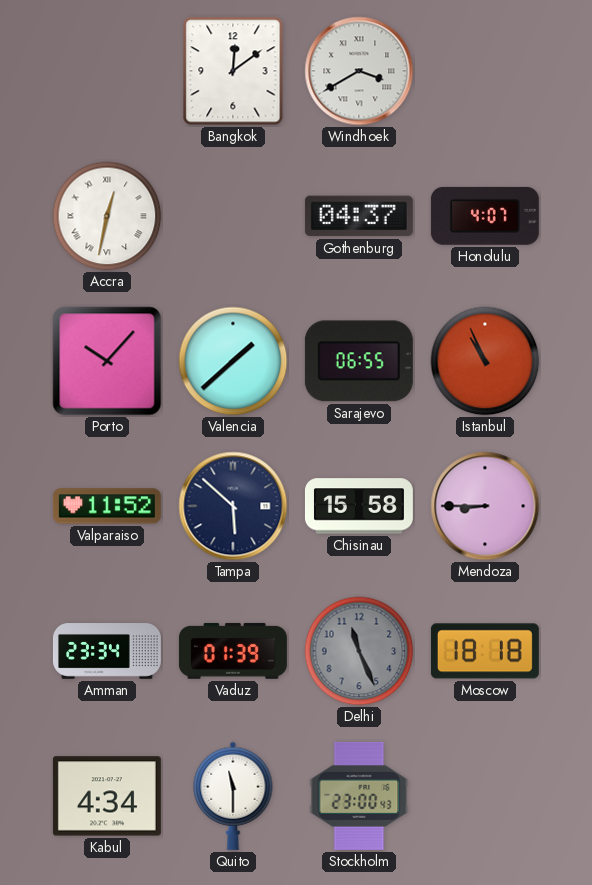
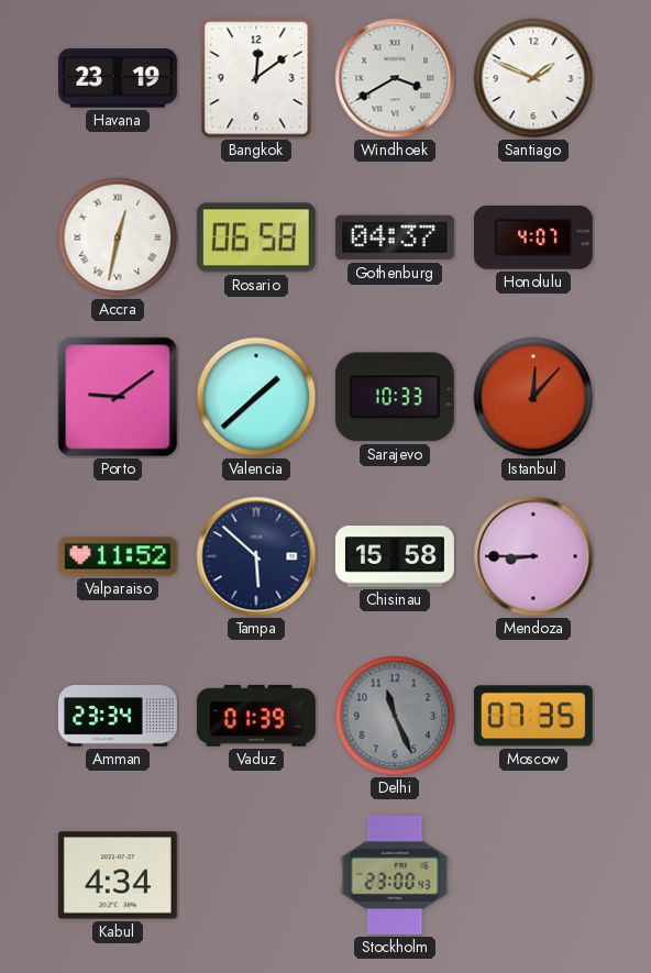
Havana: none -> 23:19
Santiago: none -> 1:49
Rosario: none -> 06:58
Porto: 10:07 -> 9:09
Sarajevo: 06:55 -> 10:33
Istanbul: 10:56 -> 12:07
Moscow: 18:18 -> 07:35
Quito: 11:30 -> none
